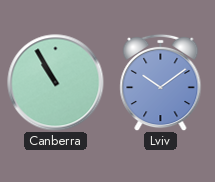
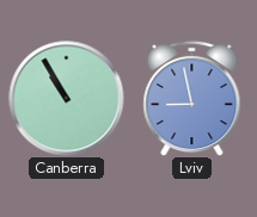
Lviv: 10:09 -> 8:58
